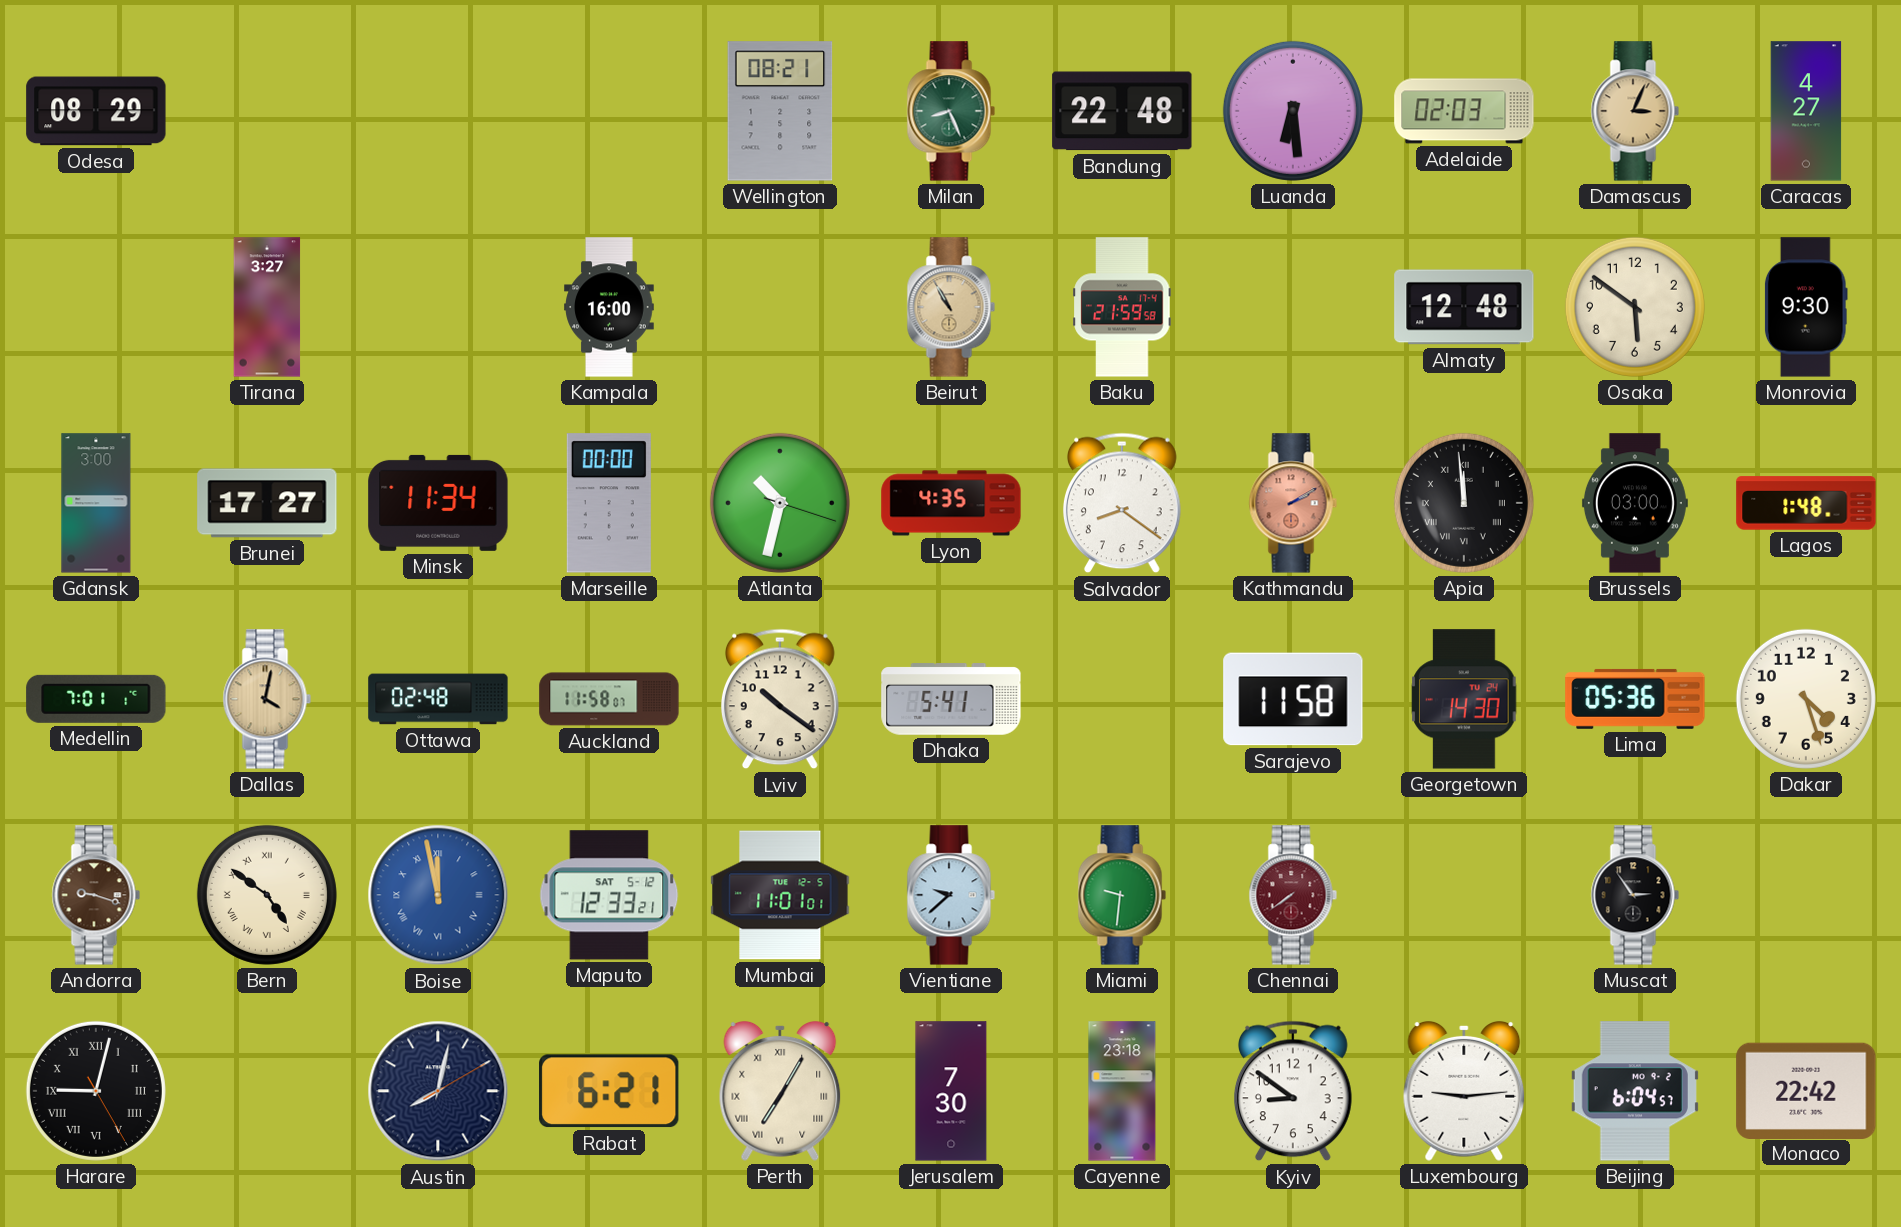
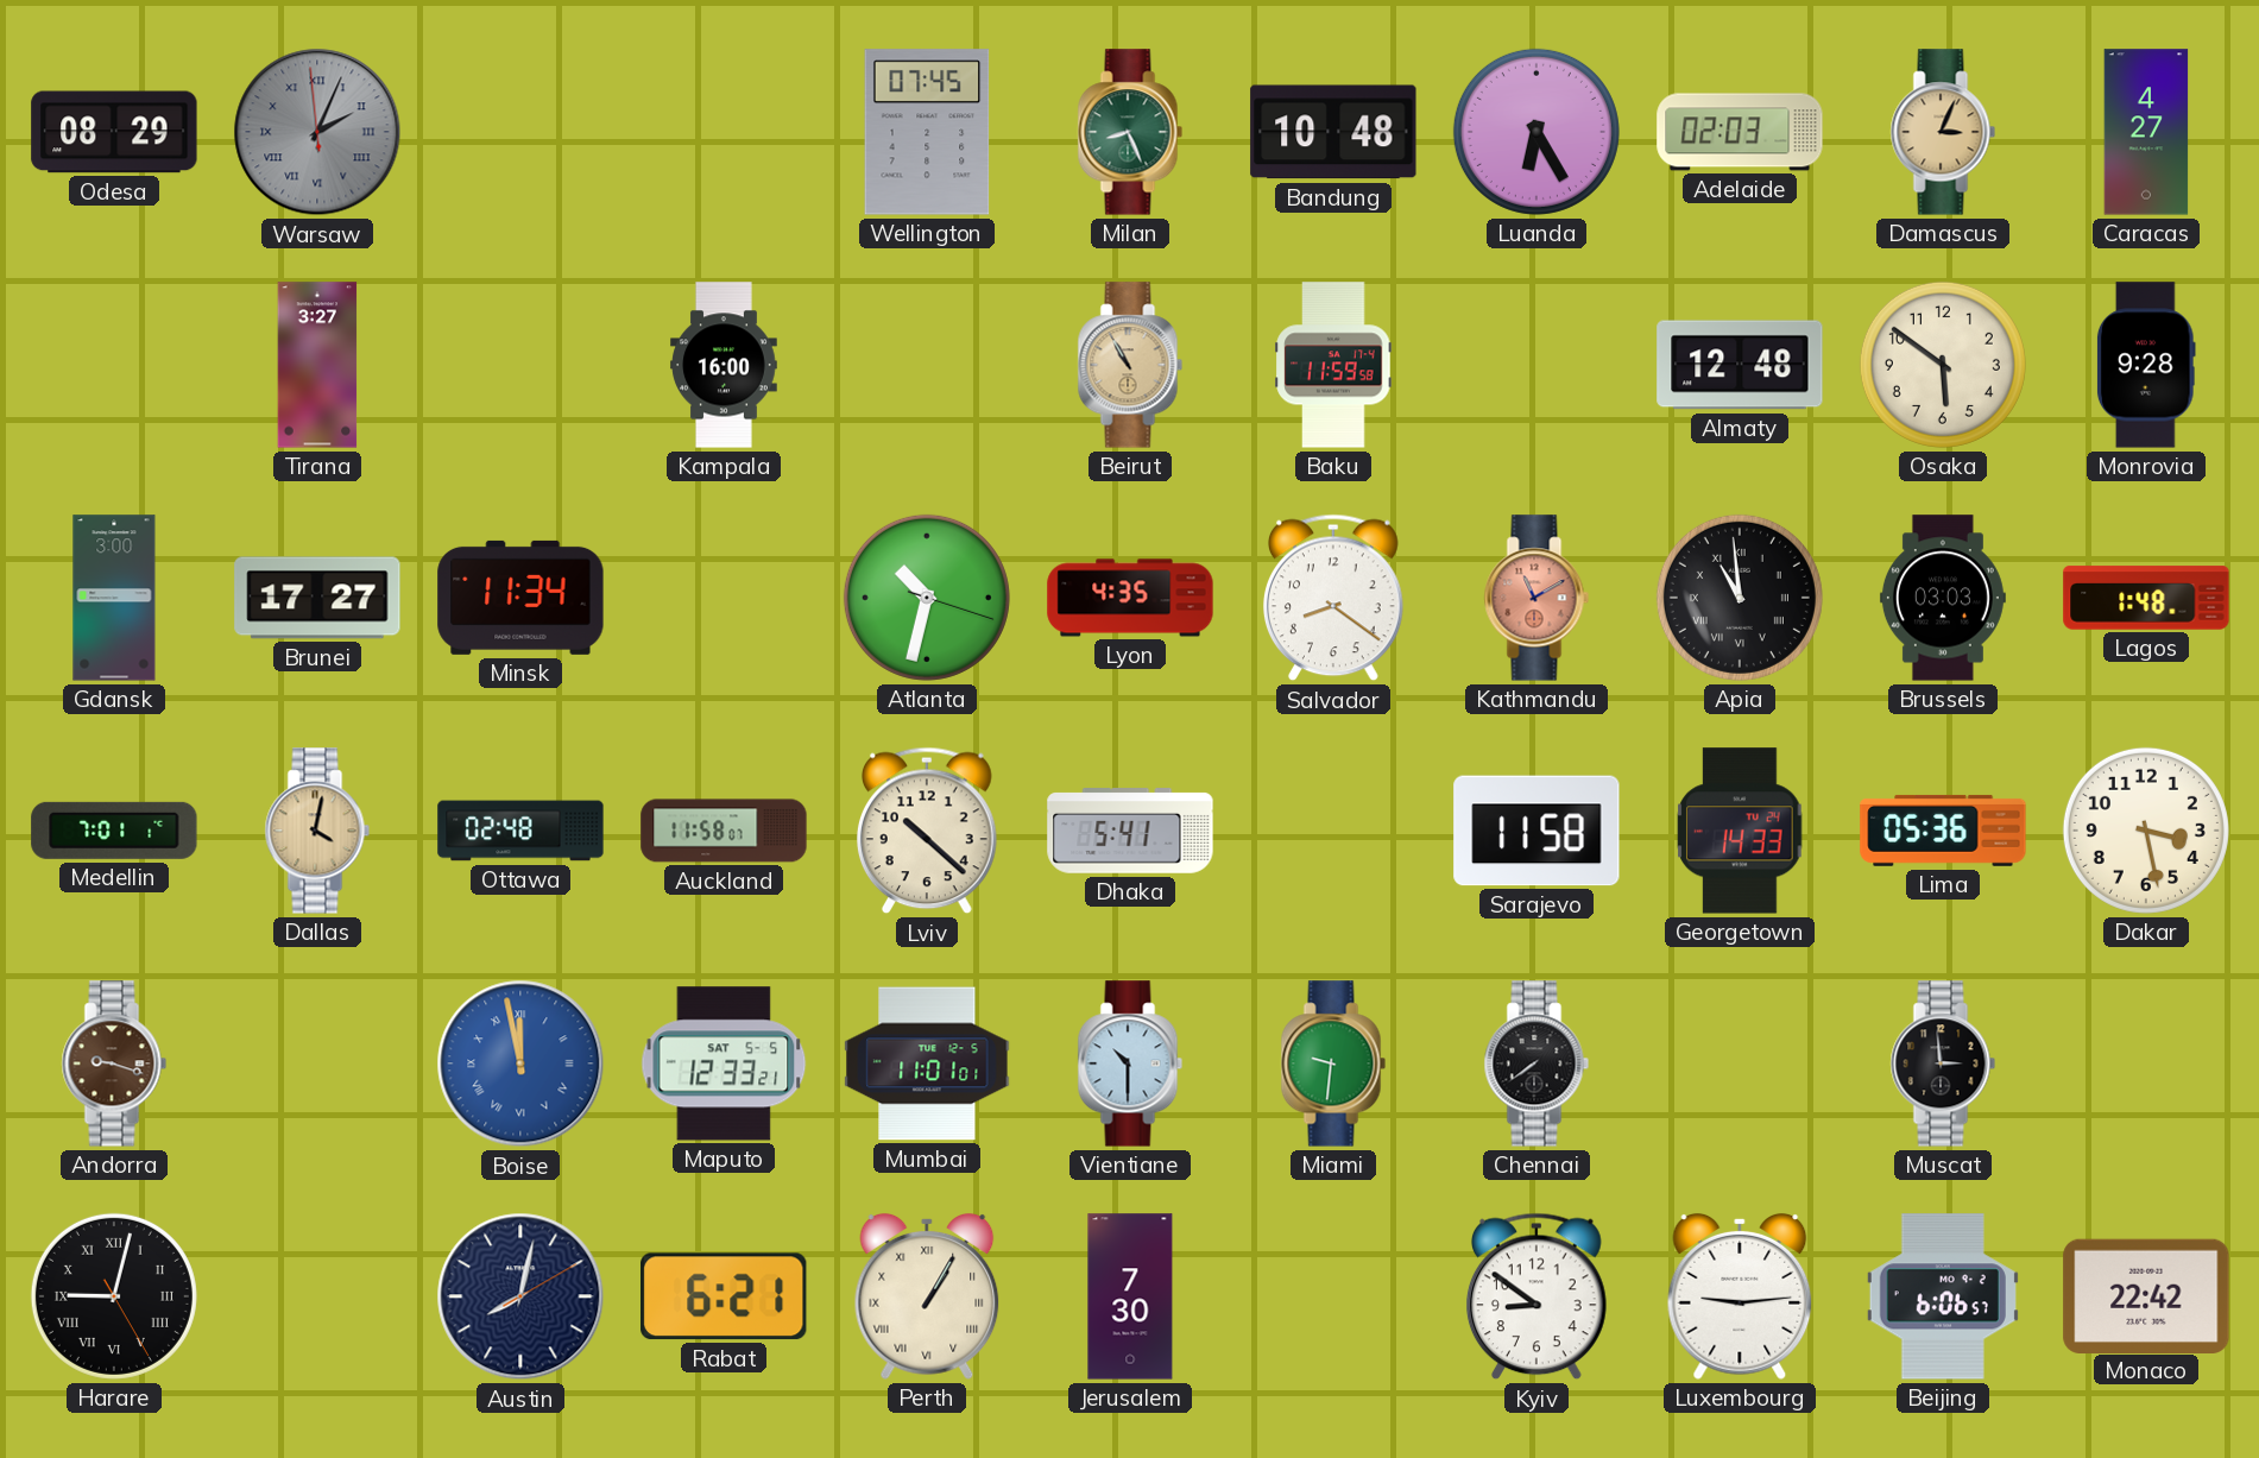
Warsaw: none -> 2:03
Wellington: 08:21 -> 07:45
Bandung: 22:48 -> 10:48
Luanda: 6:29 -> 6:25
Baku: 21:59 -> 11:59
Monrovia: 9:30 -> 9:28
Marseille: 00:00 -> none
Kathmandu: 2:10 -> 11:10
Apia: 11:59 -> 10:59
Brussels: 03:00 -> 03:03
Lviv: 10:21 -> 10:22
Georgetown: 14:30 -> 14:33
Dakar: 4:27 -> 3:28
Bern: 4:51 -> none
Maputo date: SAT 5-12 -> SAT 5-5
Vientiane: 9:38 -> 10:30
Chennai dial: burgundy -> black
Muscat: 2:54 -> 2:59
Perth: 7:05 -> 1:05
Cayenne: 23:18 -> none
Beijing: 6:04 -> 6:06
